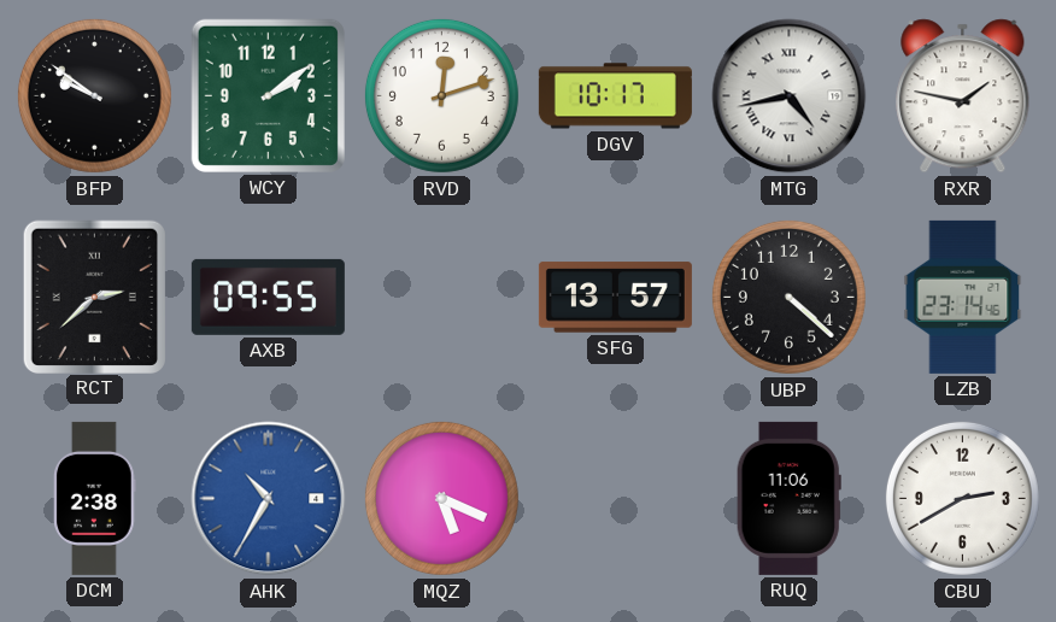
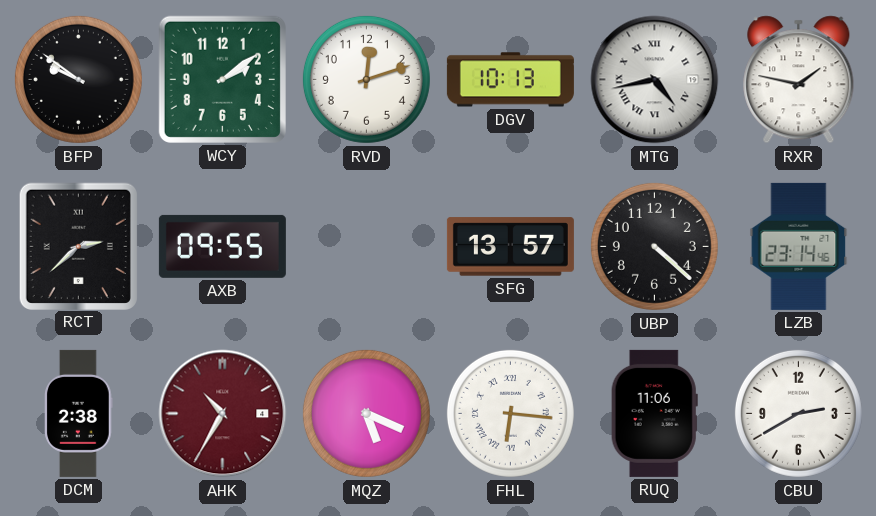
DGV: 10:17 -> 10:13
AHK dial: blue -> burgundy
FHL: none -> 6:16
